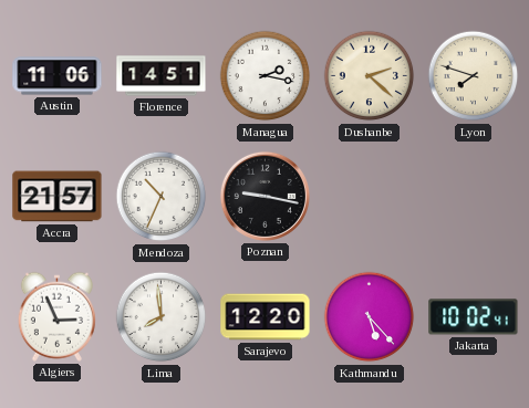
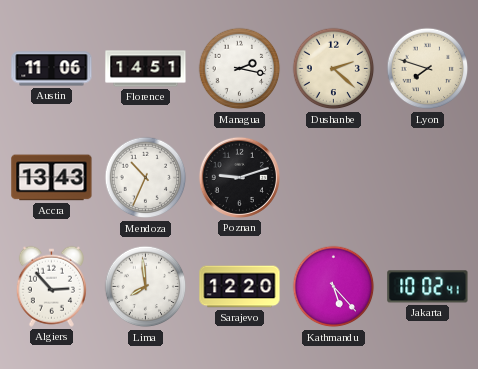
Accra: 21:57 -> 13:43
Poznan: 9:17 -> 9:12
Algiers: 2:56 -> 2:53
